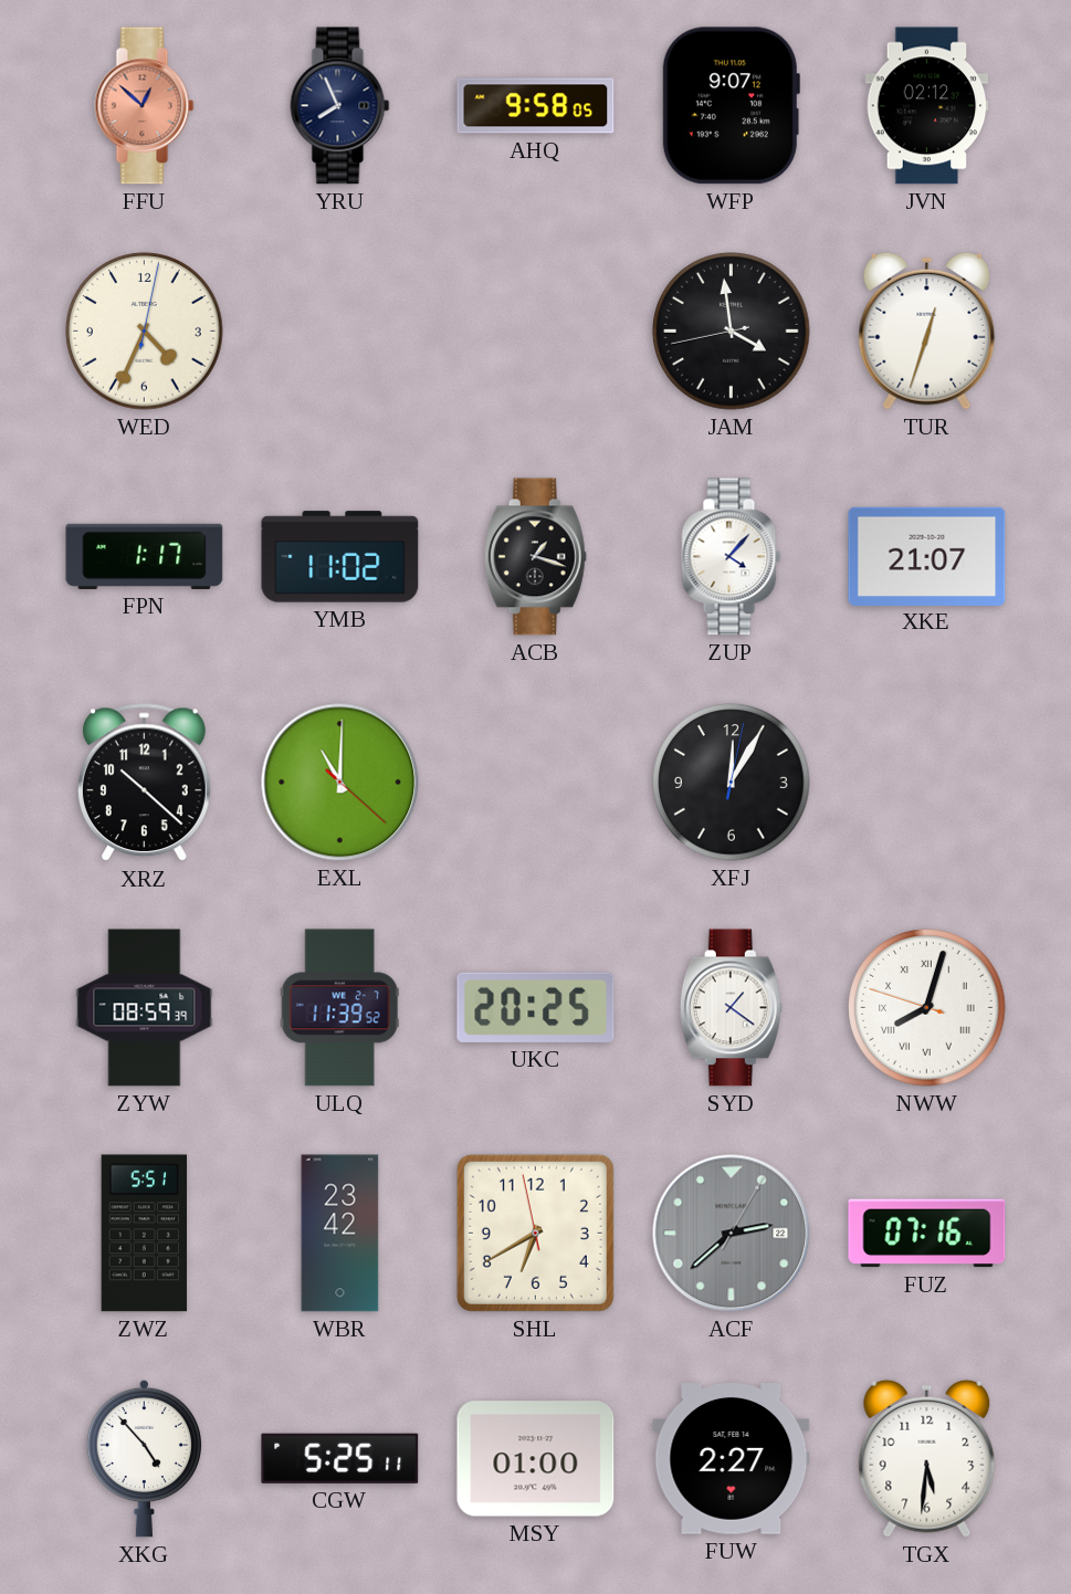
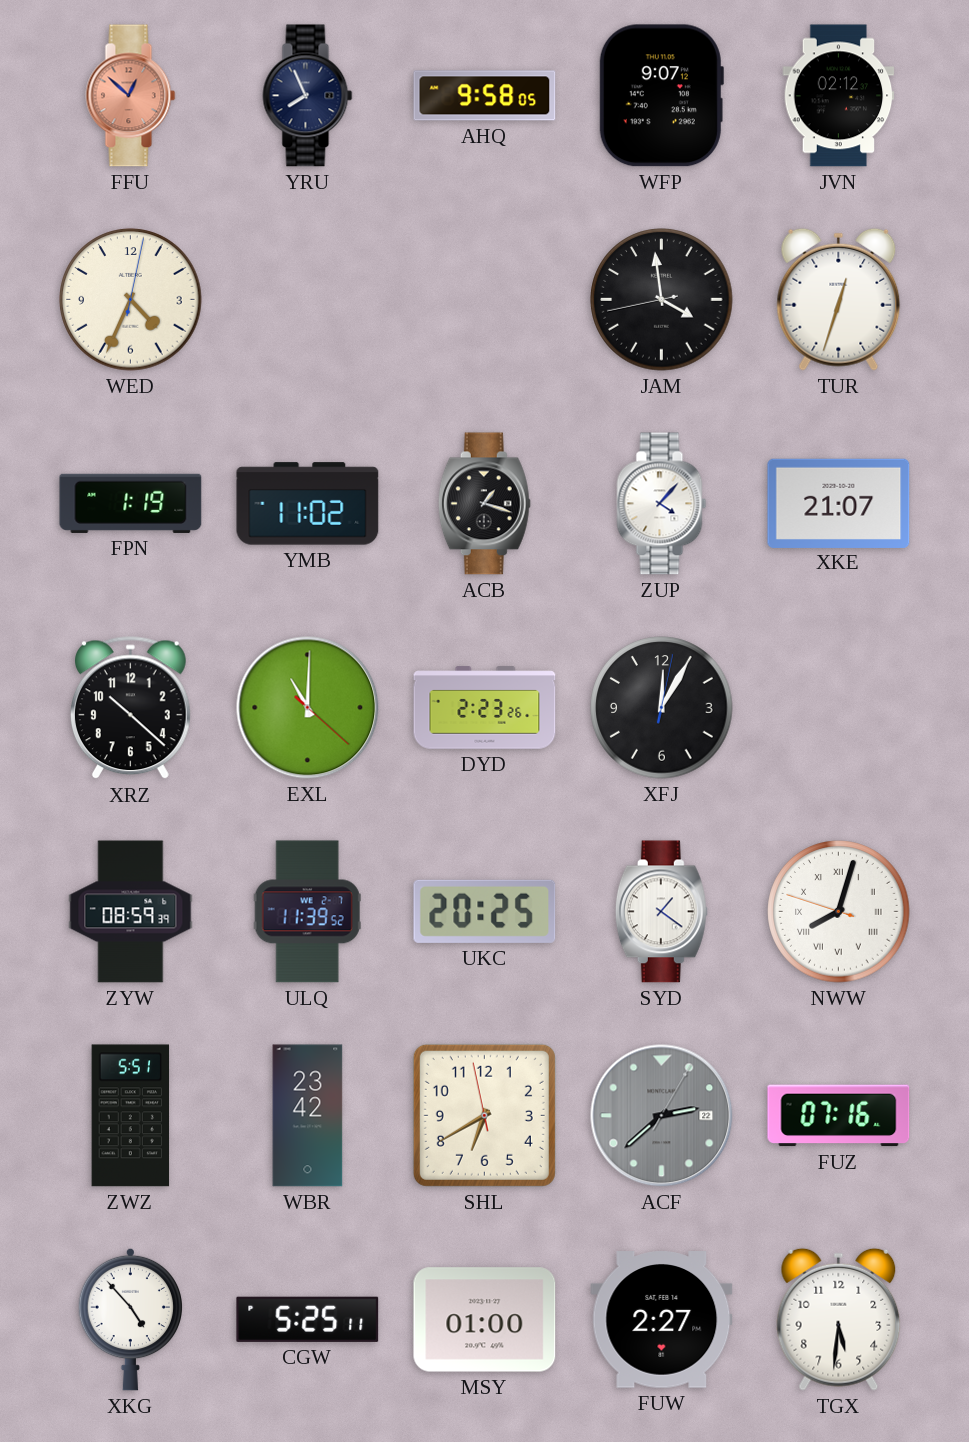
FPN: 1:17 -> 1:19
DYD: none -> 2:23
